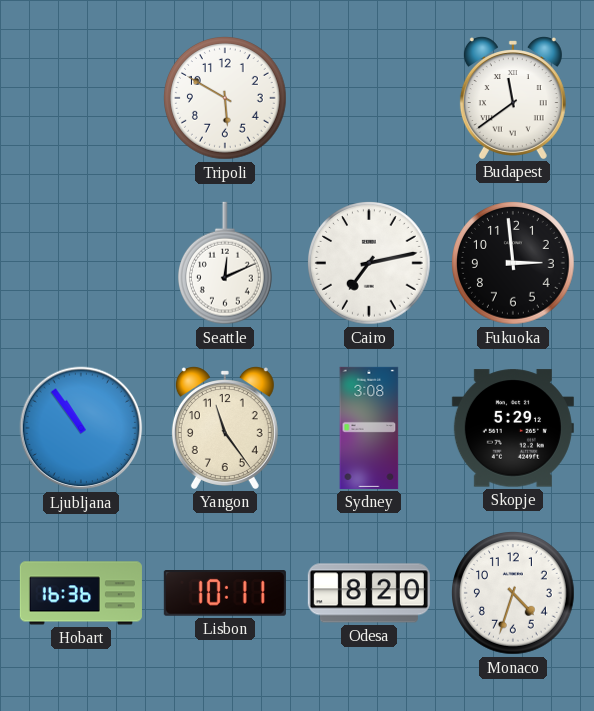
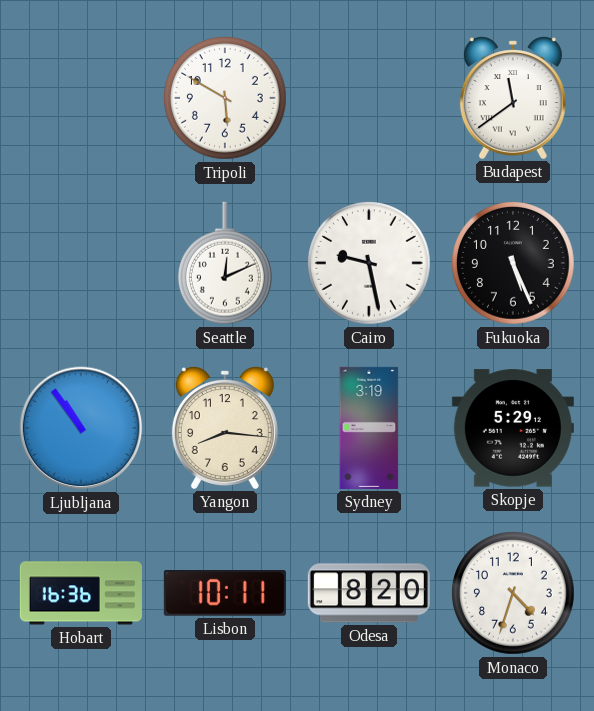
Cairo: 7:13 -> 9:28
Fukuoka: 2:59 -> 5:26
Yangon: 11:24 -> 8:16
Sydney: 3:08 -> 3:19
